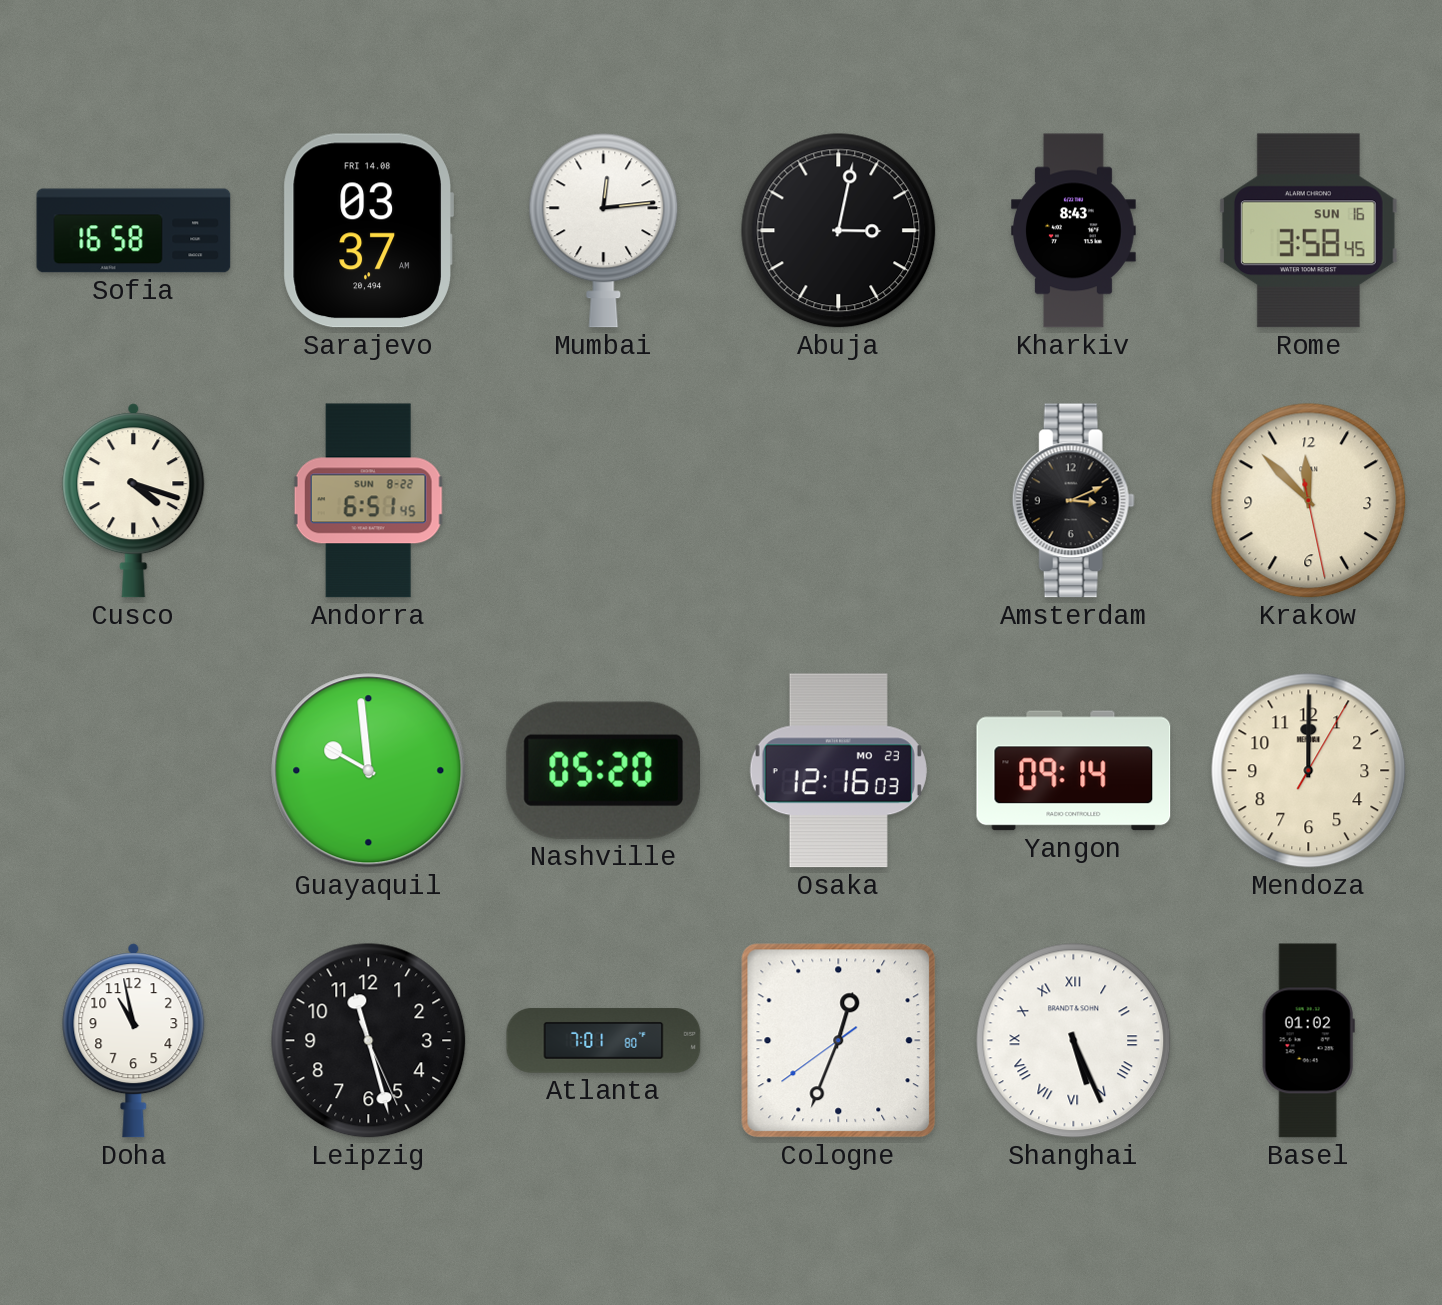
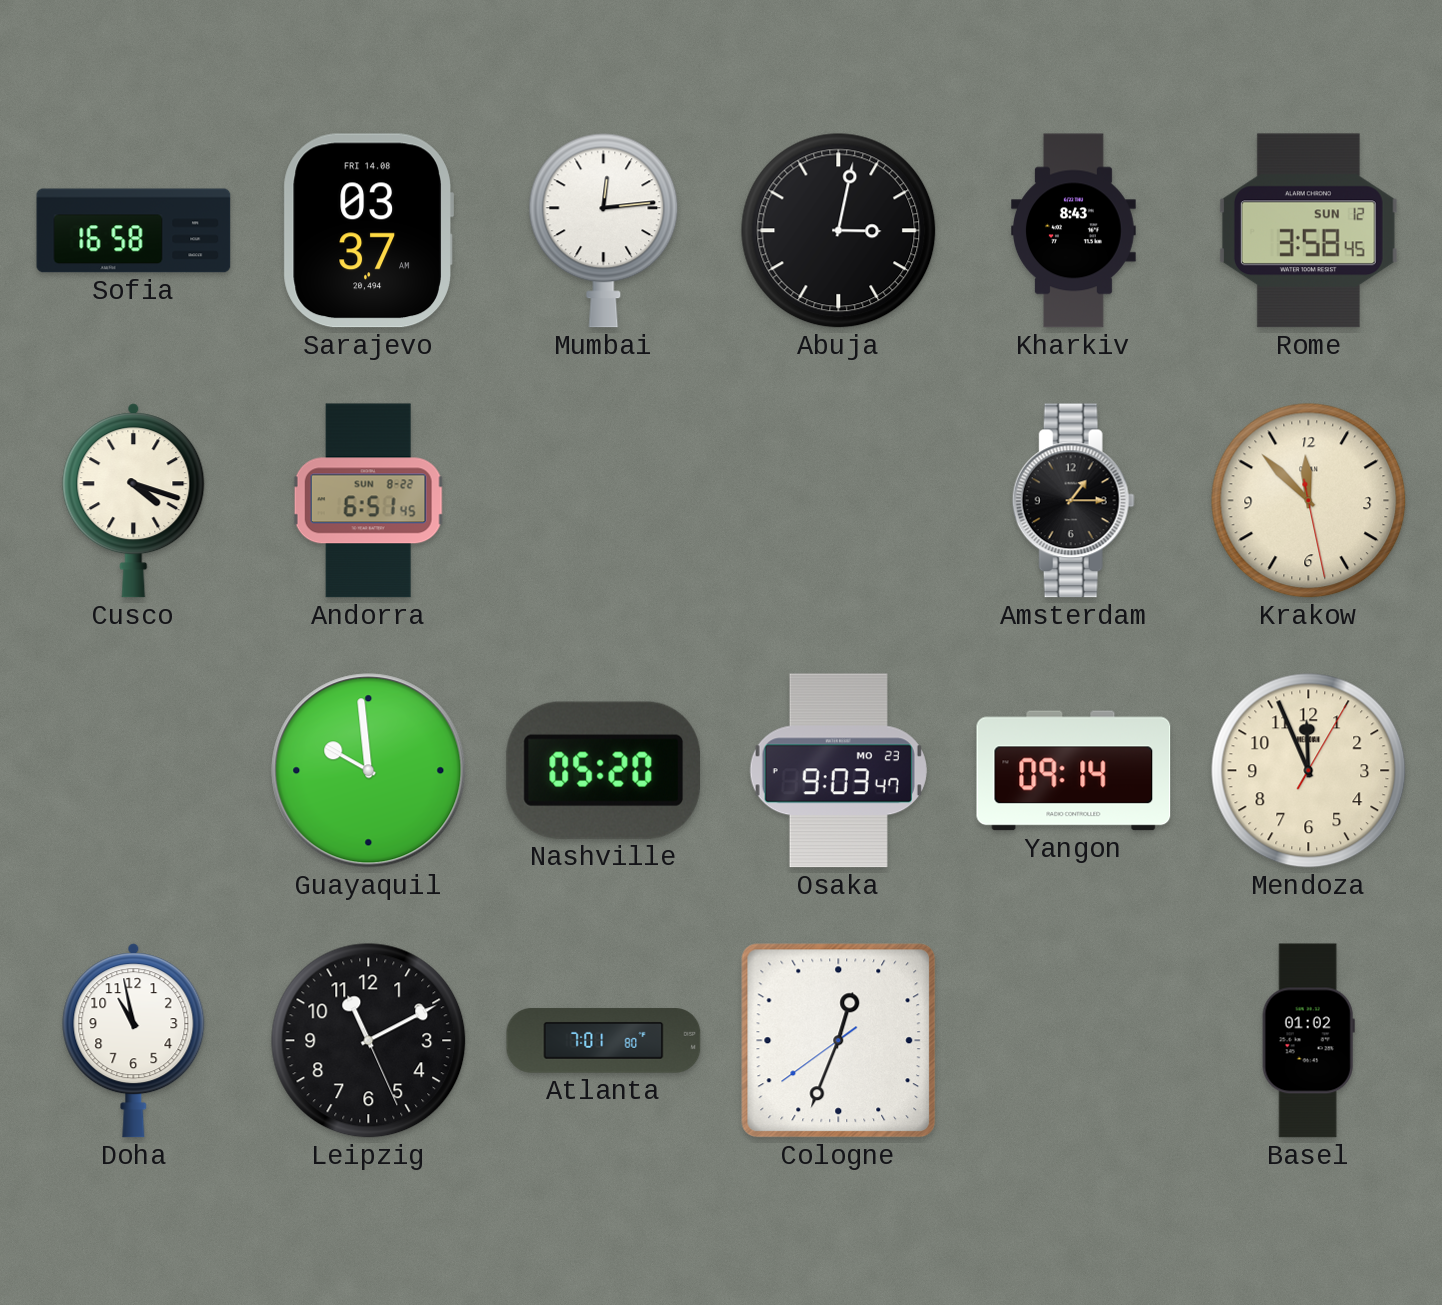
Rome date: SUN 16 -> SUN 12
Amsterdam: 3:11 -> 1:15
Osaka: 12:16 -> 9:03
Mendoza: 12:00 -> 11:56
Leipzig: 11:27 -> 11:10
Shanghai: 5:26 -> none
